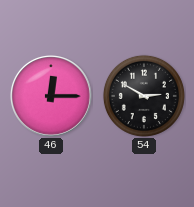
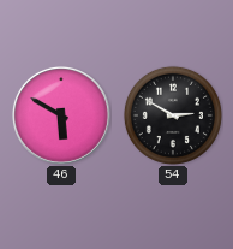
46: 12:15 -> 5:50
